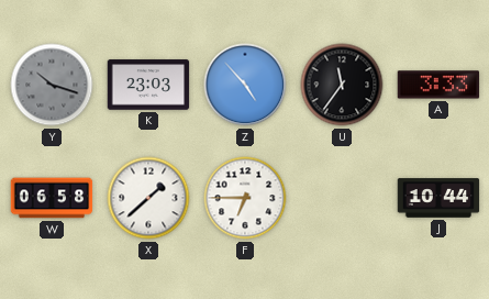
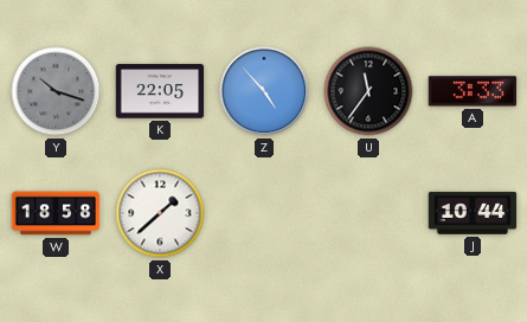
K: 23:03 -> 22:05
W: 06:58 -> 18:58
F: 6:45 -> none
